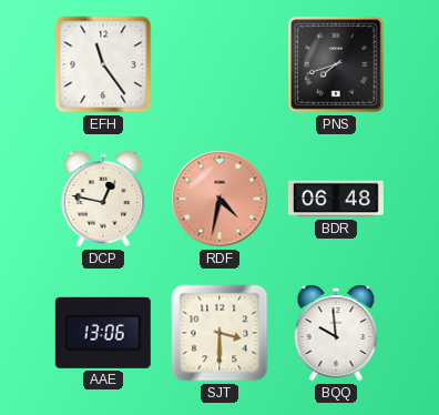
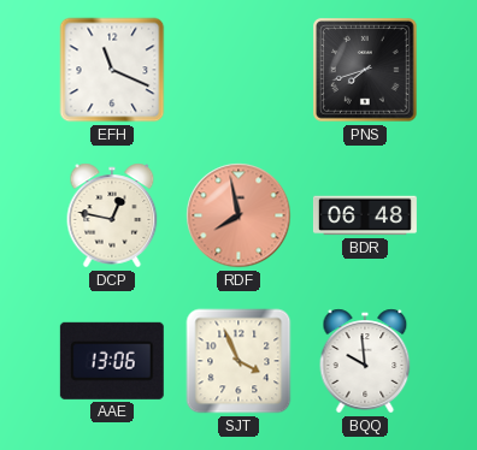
EFH: 11:24 -> 11:19
RDF: 4:32 -> 7:58
SJT: 3:30 -> 3:56
